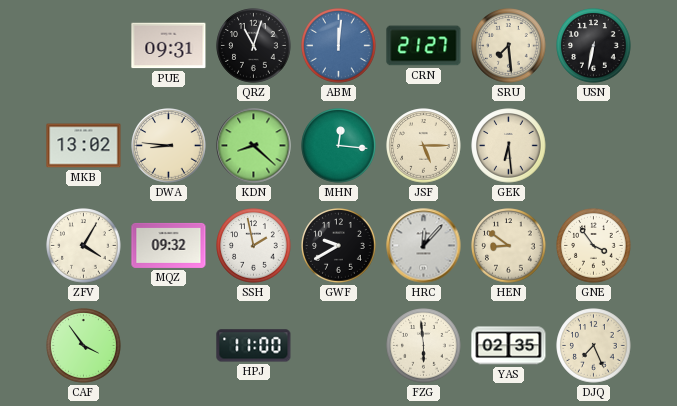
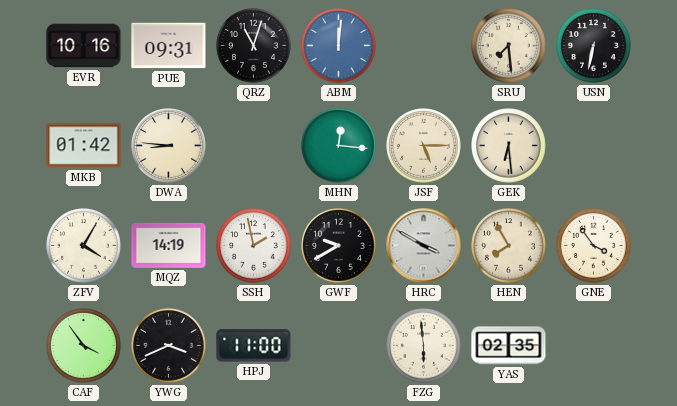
EVR: none -> 10:16
CRN: 21:27 -> none
MKB: 13:02 -> 01:42
KDN: 8:22 -> none
MQZ: 09:32 -> 14:19
HRC: 12:07 -> 3:50
HEN: 8:51 -> 7:55
YWG: none -> 3:41
DJQ: 7:26 -> none
